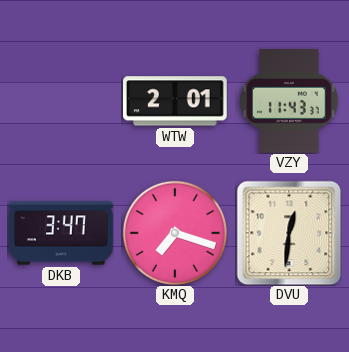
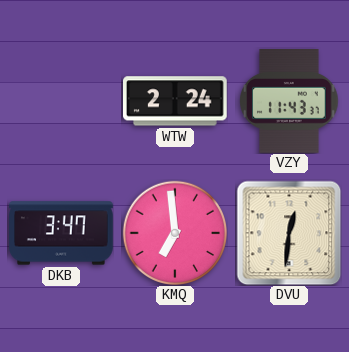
WTW: 2:01 -> 2:24
KMQ: 7:18 -> 6:59
